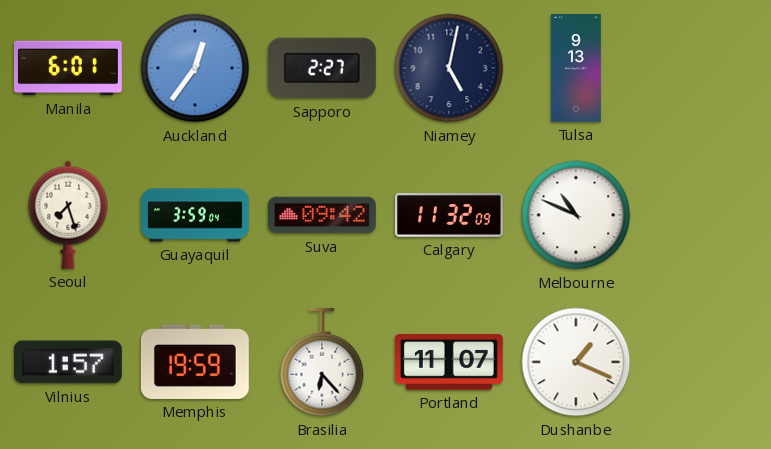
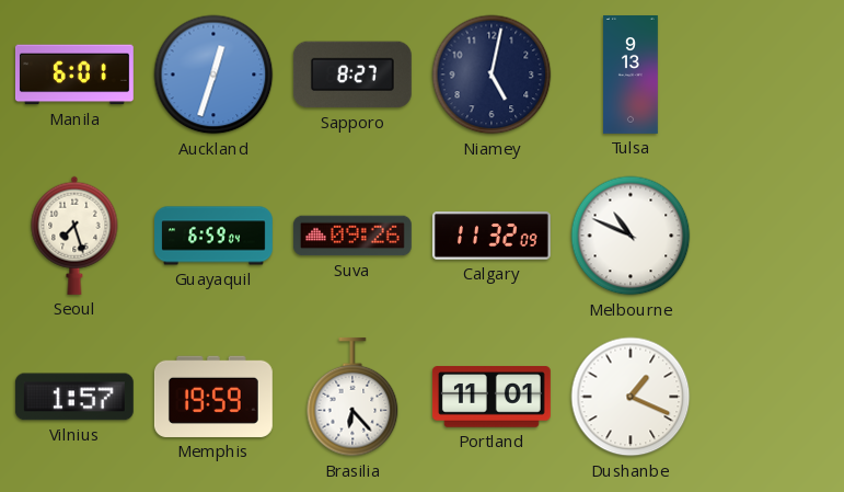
Auckland: 12:36 -> 12:33
Sapporo: 2:27 -> 8:27
Guayaquil: 3:59 -> 6:59
Suva: 09:42 -> 09:26
Portland: 11:07 -> 11:01
